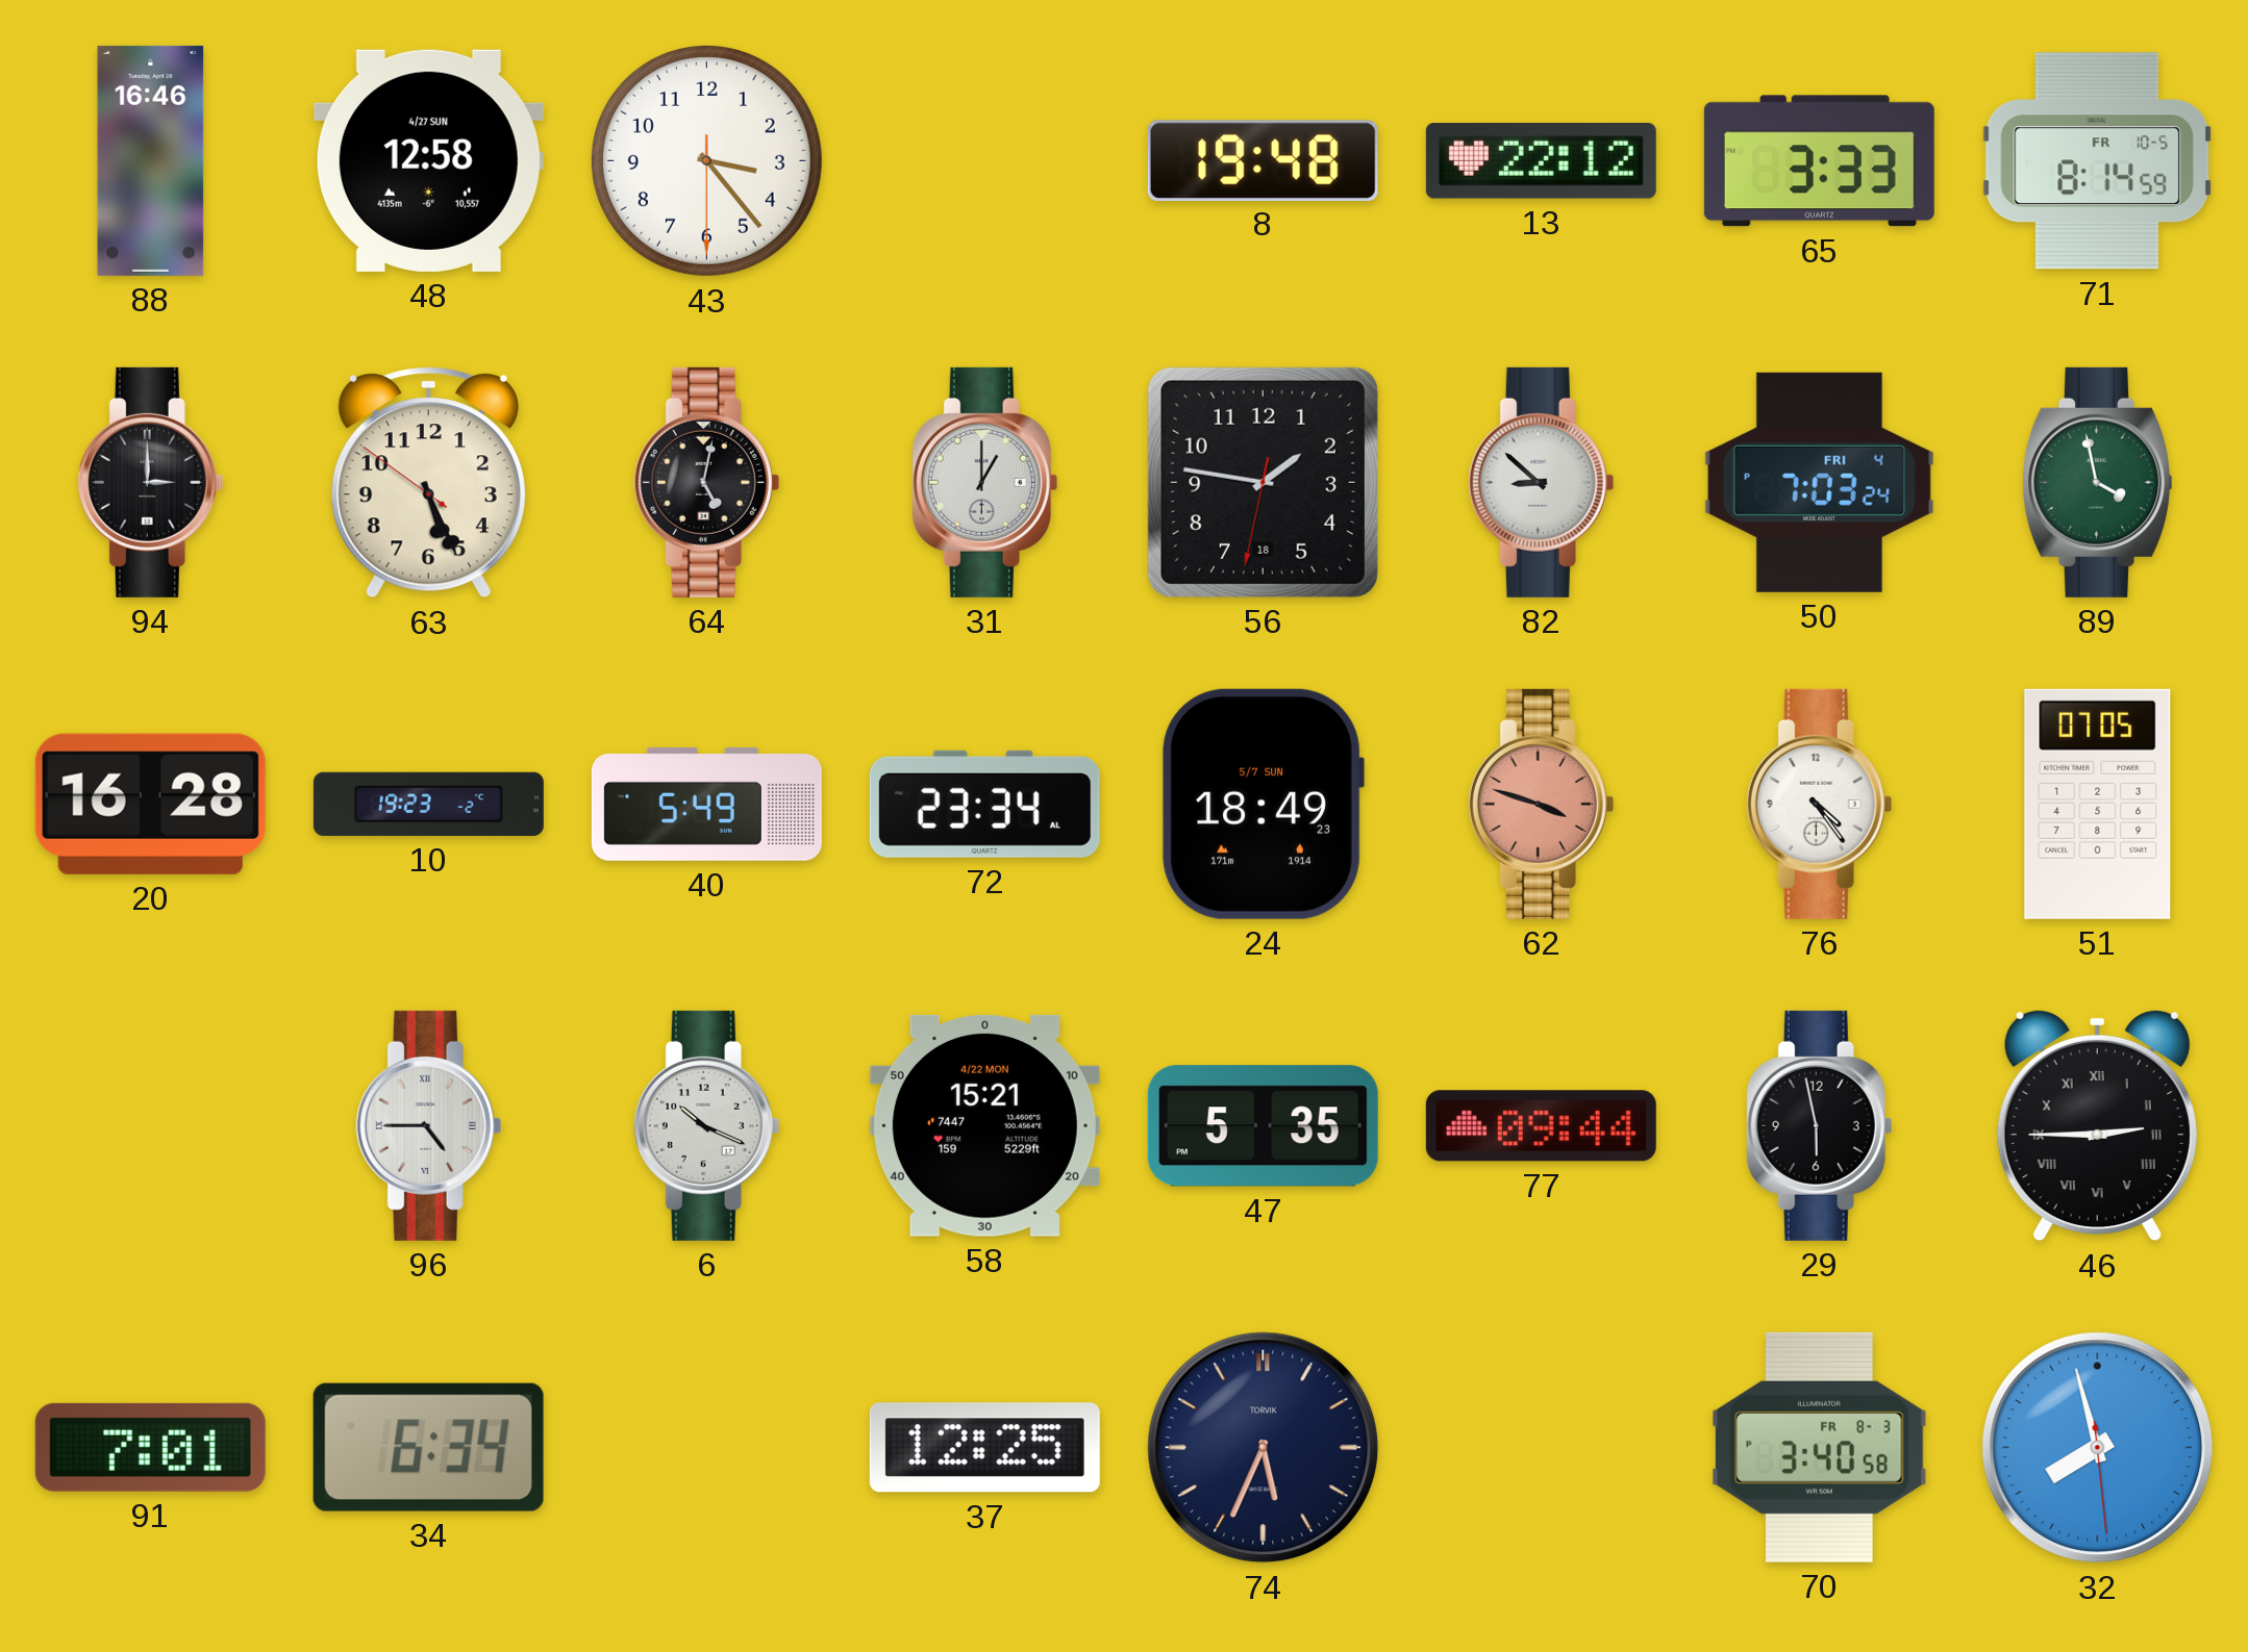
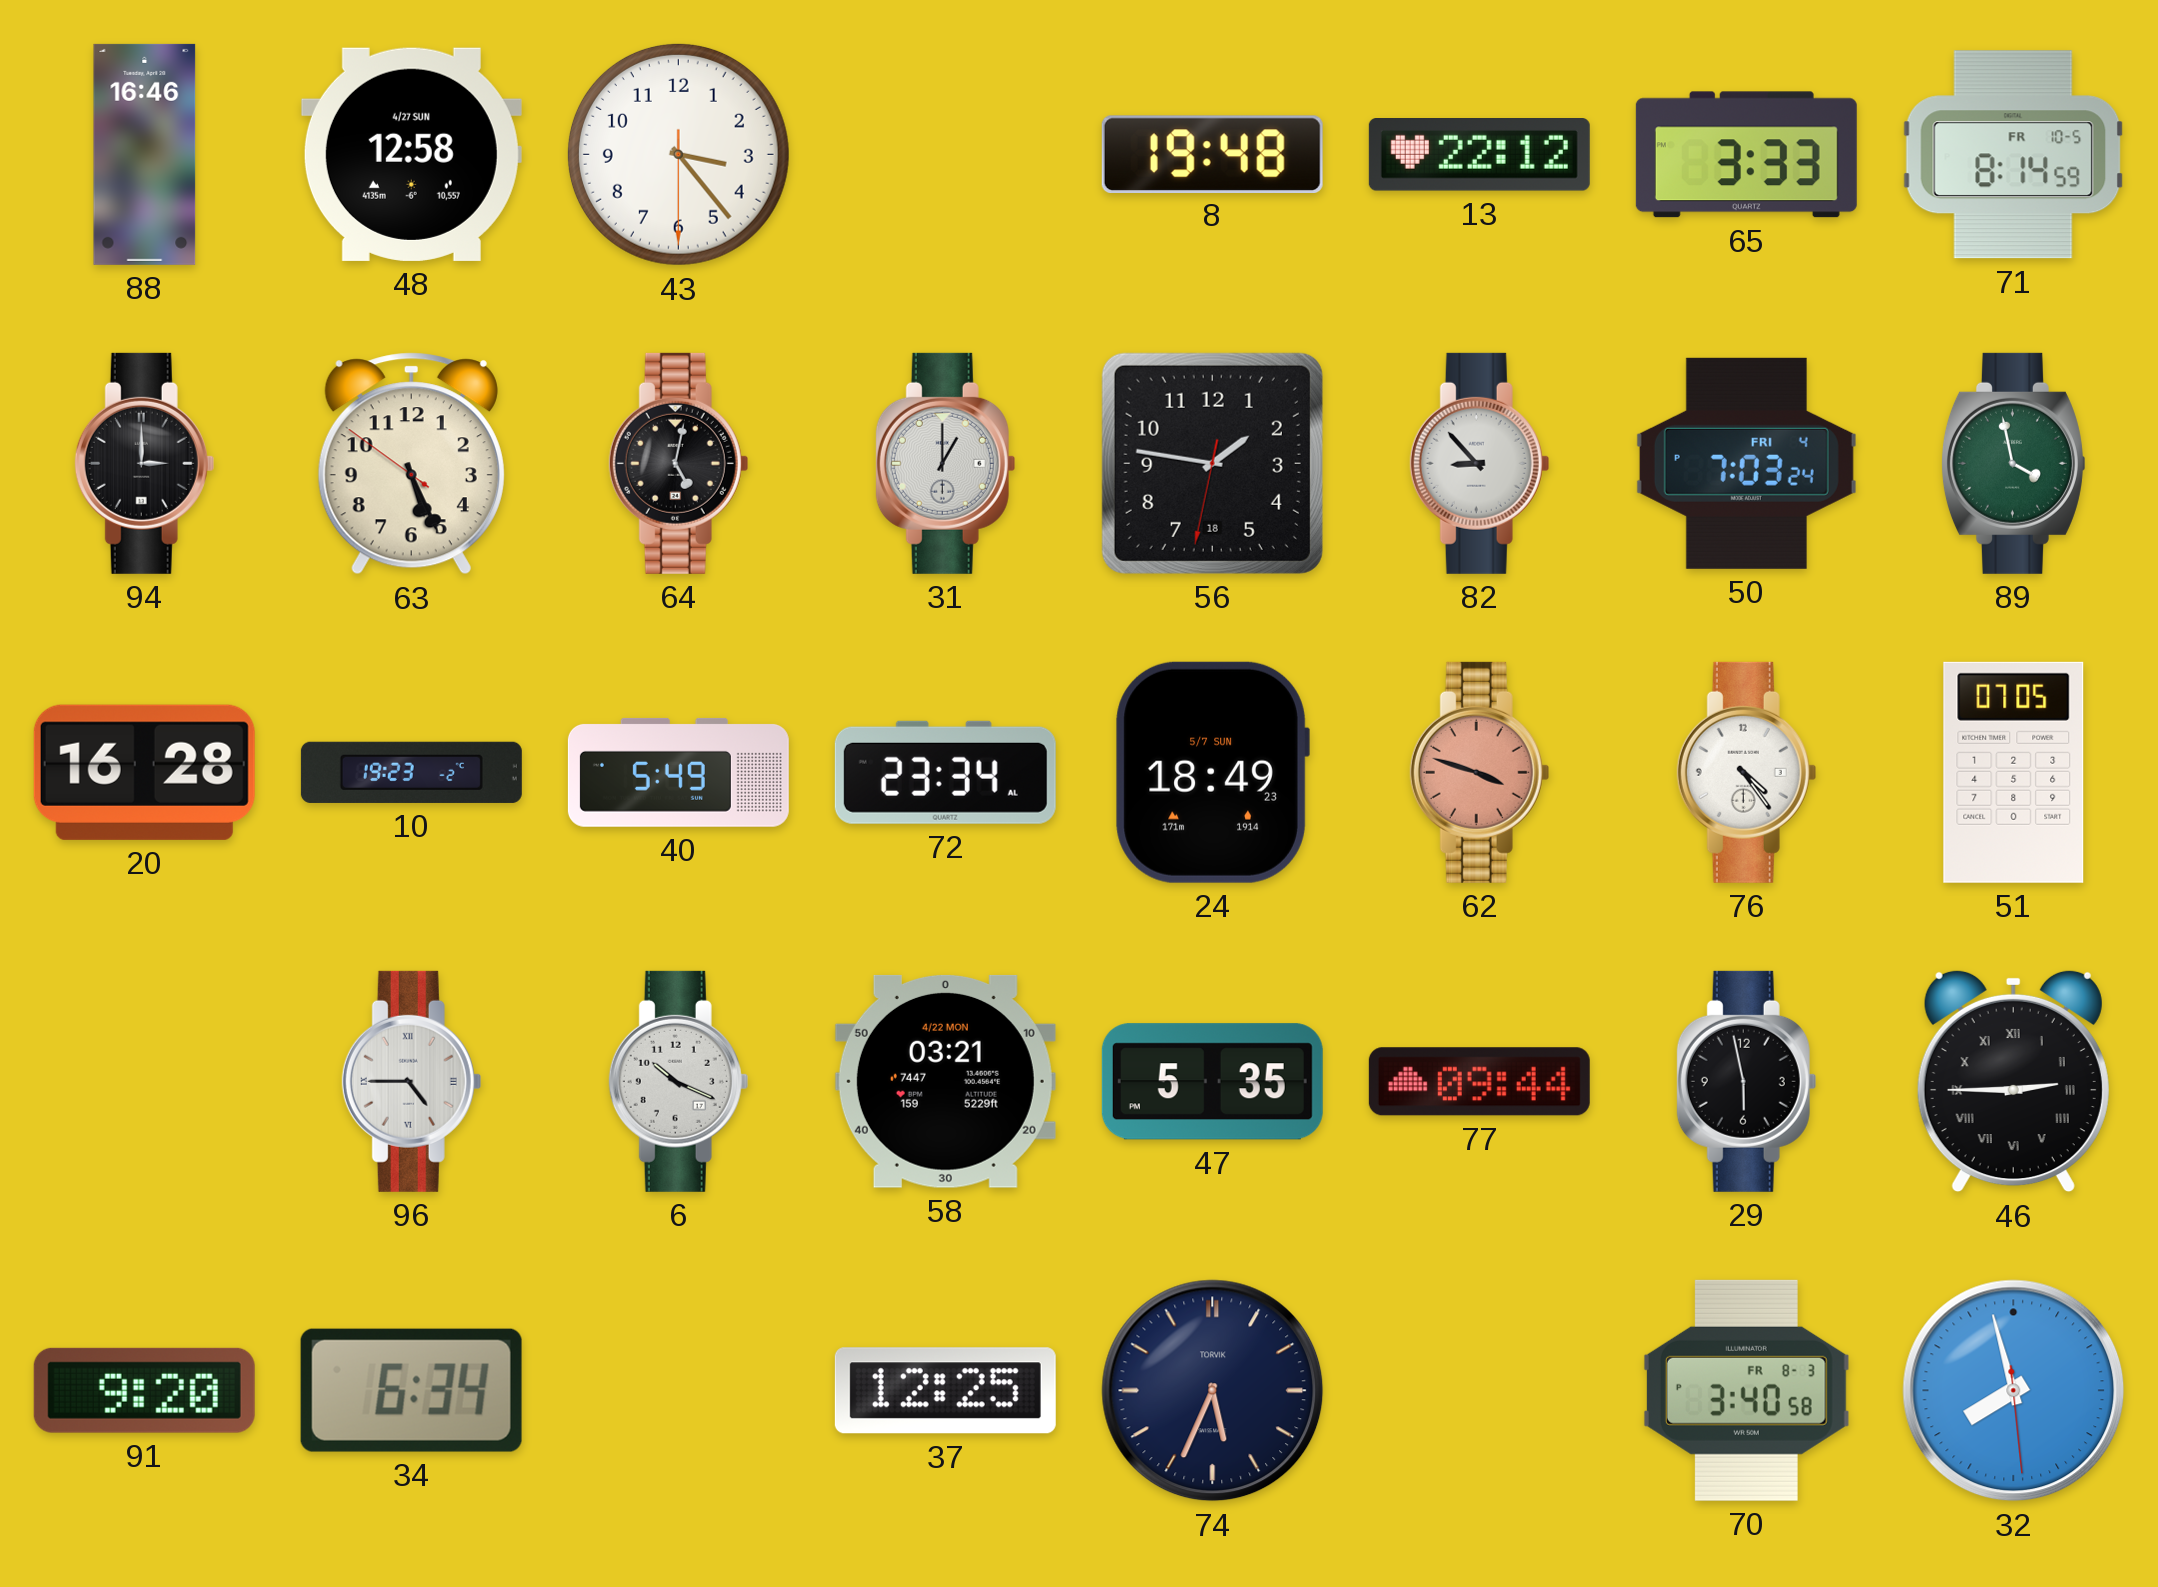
82: 8:52 -> 8:53
58: 15:21 -> 03:21
91: 7:01 -> 9:20
